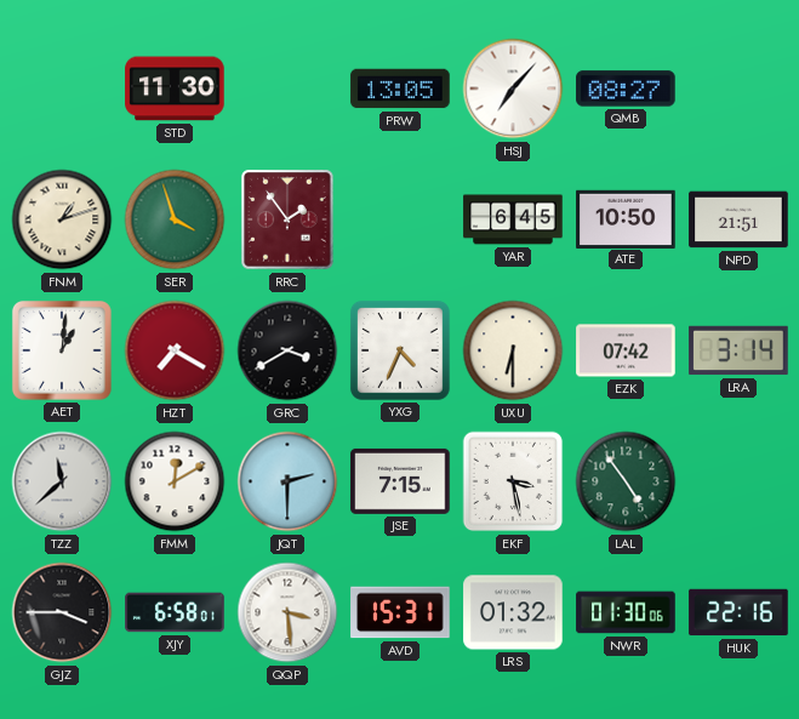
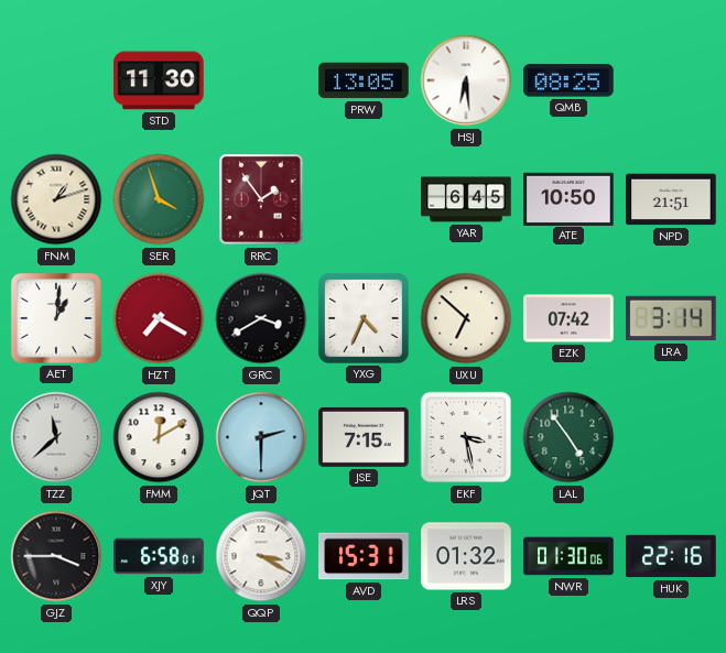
HSJ: 7:07 -> 6:29
QMB: 08:27 -> 08:25
UXU: 6:30 -> 6:52
QQP: 3:29 -> 3:20
